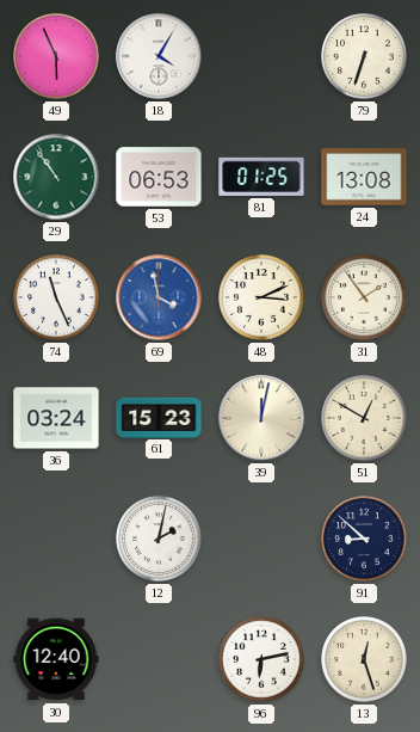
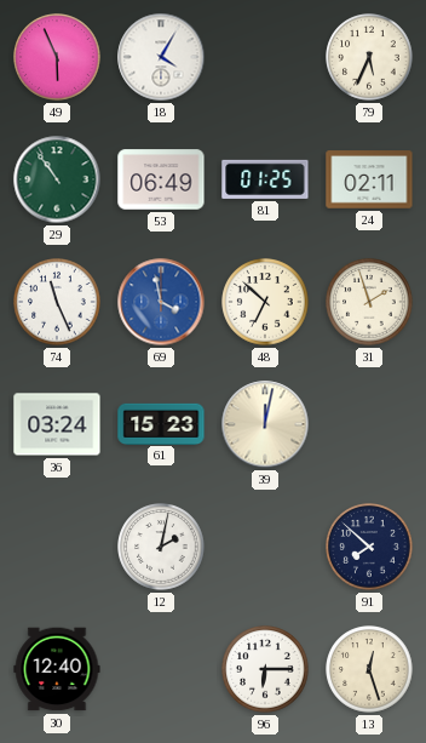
79: 6:33 -> 5:34
53: 06:53 -> 06:49
24: 13:08 -> 02:11
48: 3:11 -> 6:52
31: 1:54 -> 1:57
51: 12:50 -> none
91: 8:52 -> 7:52
96: 6:13 -> 6:15
